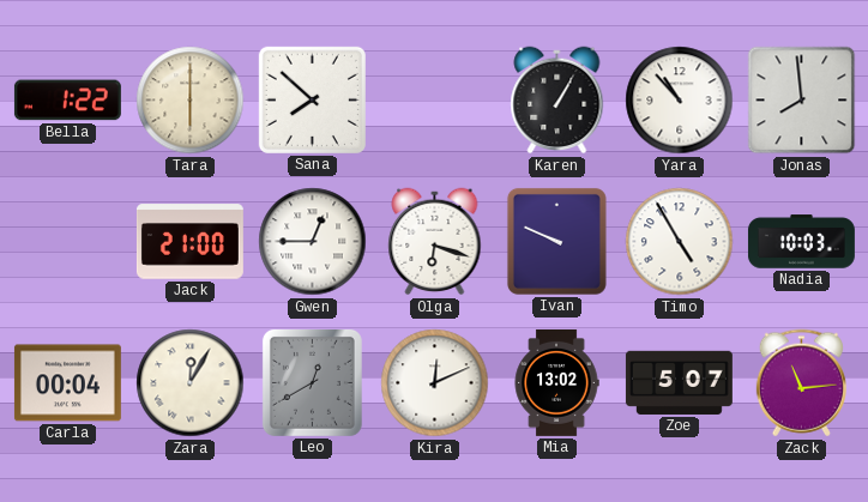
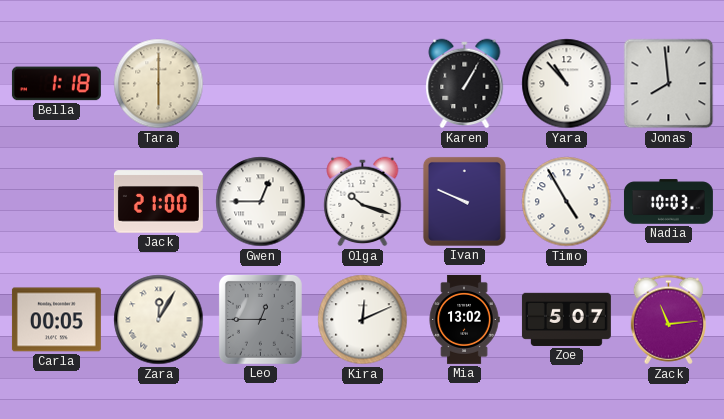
Bella: 1:22 -> 1:18
Sana: 7:52 -> none
Olga: 6:18 -> 10:18
Carla: 00:04 -> 00:05
Leo: 12:40 -> 12:45
